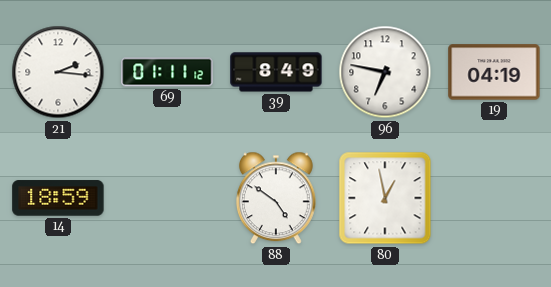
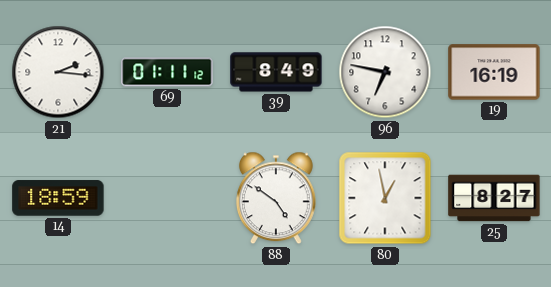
19: 04:19 -> 16:19
25: none -> 8:27
